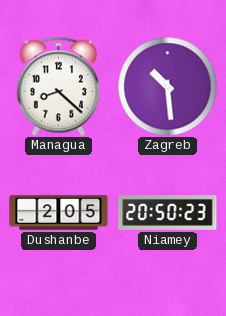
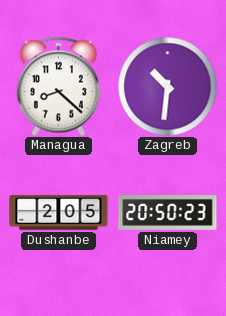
Zagreb: 10:29 -> 10:31
